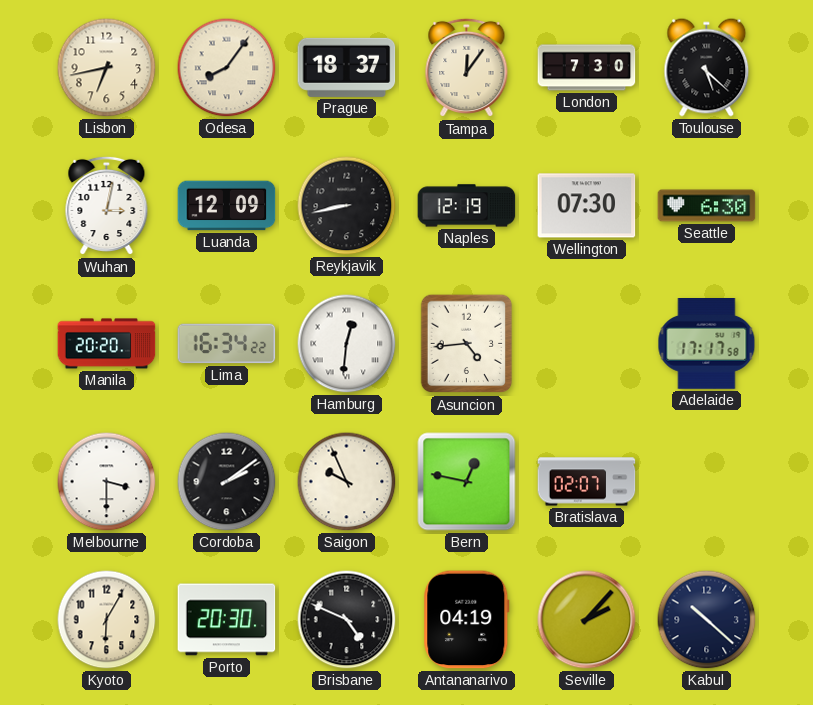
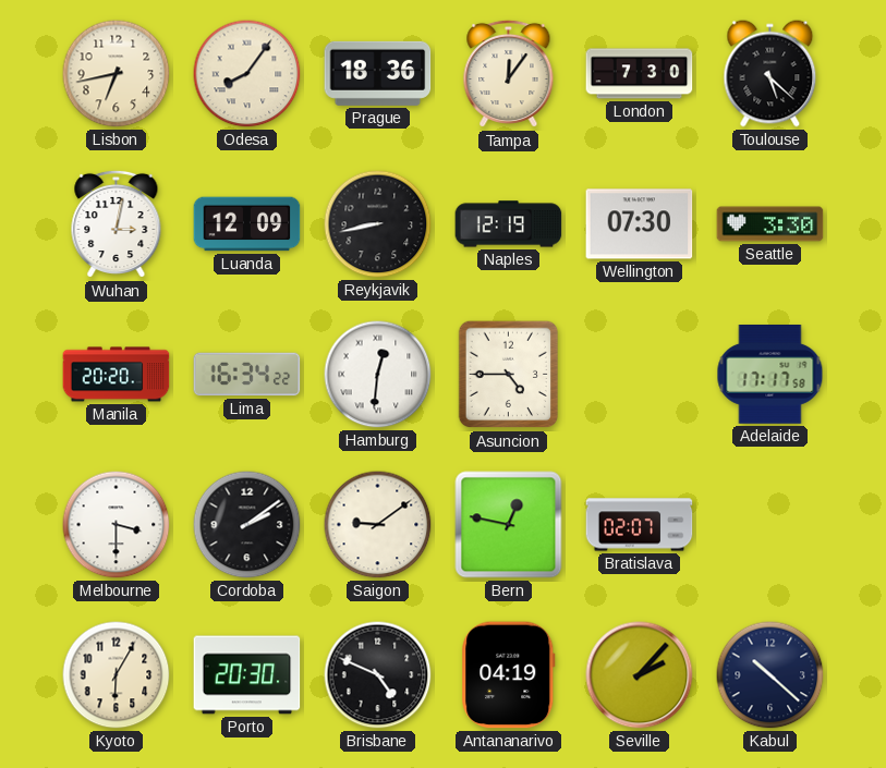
Prague: 18:37 -> 18:36
Seattle: 6:30 -> 3:30
Asuncion: 4:44 -> 4:45
Saigon: 9:56 -> 9:09
